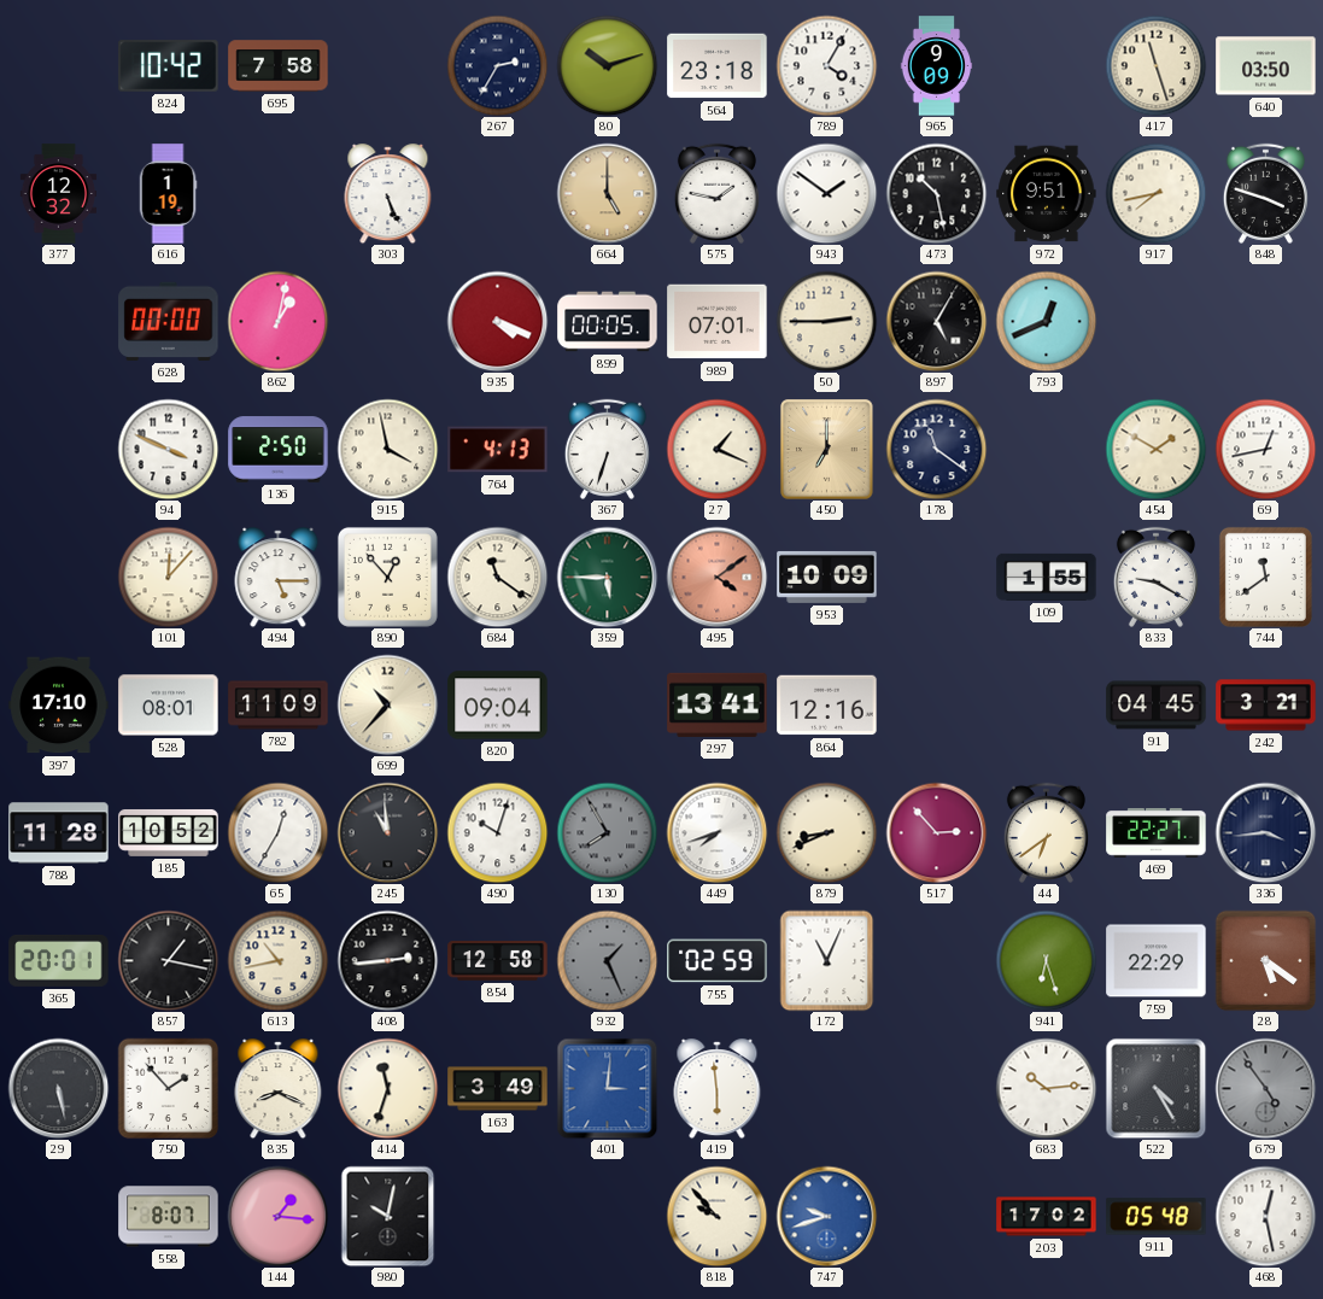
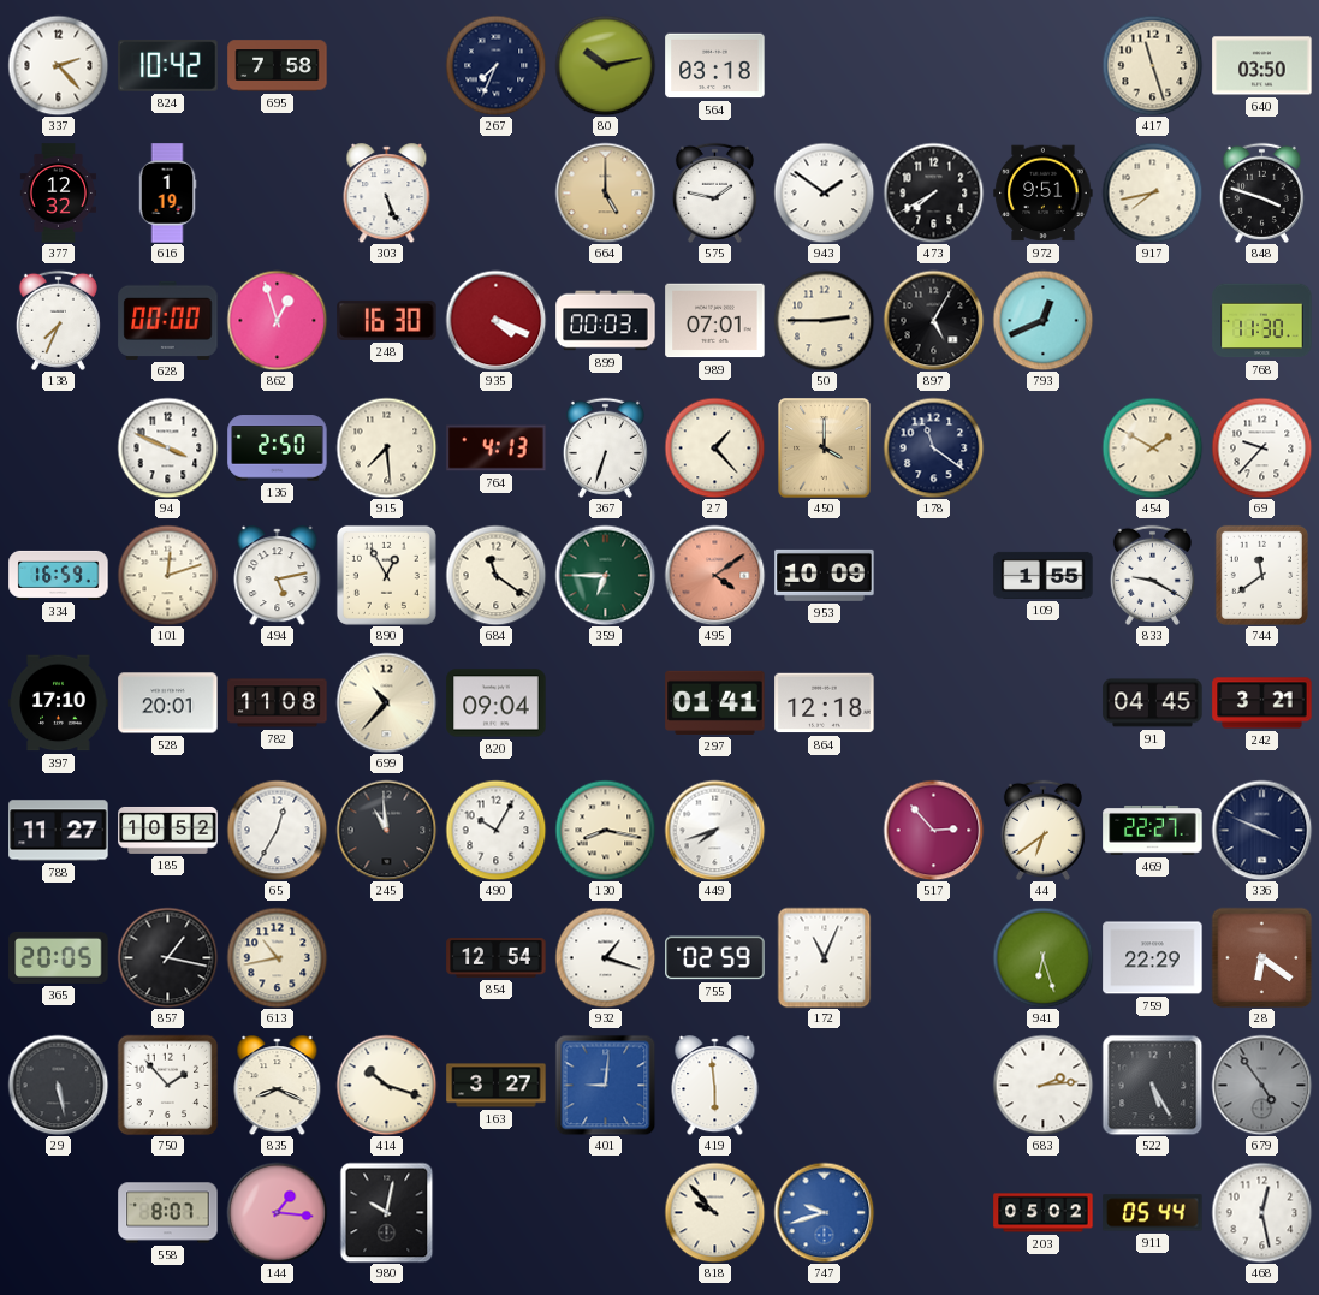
337: none -> 2:23
267: 2:35 -> 7:34
80: 10:12 -> 10:13
564: 23:18 -> 03:18
789: 4:05 -> none
965: 9:09 -> none
473: 10:28 -> 7:40
138: none -> 7:34
862: 1:02 -> 12:57
248: none -> 16:30
899: 00:05 -> 00:03
768: none -> 11:30
915: 3:58 -> 7:29
27: 1:19 -> 1:23
450: 7:00 -> 4:00
69: 12:43 -> 9:37
334: none -> 16:59
101: 12:07 -> 12:12
494: 5:15 -> 5:13
890: 12:53 -> 12:55
359: 5:45 -> 6:45
528: 08:01 -> 20:01
782: 11:09 -> 11:08
297: 13:41 -> 01:41
864: 12:16 -> 12:18
788: 11:28 -> 11:27
490: 10:03 -> 10:05
130: 7:55 -> 8:17
130 dial: grey -> cream
879: 8:41 -> none
336: 3:44 -> 3:49
365: 20:01 -> 20:05
408: 2:44 -> none
854: 12:58 -> 12:54
932: 1:26 -> 1:18
932 dial: grey -> white
28: 5:21 -> 6:21
414: 11:33 -> 10:18
163: 3:49 -> 3:27
401: 3:01 -> 9:01
683: 10:14 -> 2:14
522: 4:25 -> 5:25
203: 17:02 -> 05:02
911: 05:48 -> 05:44
